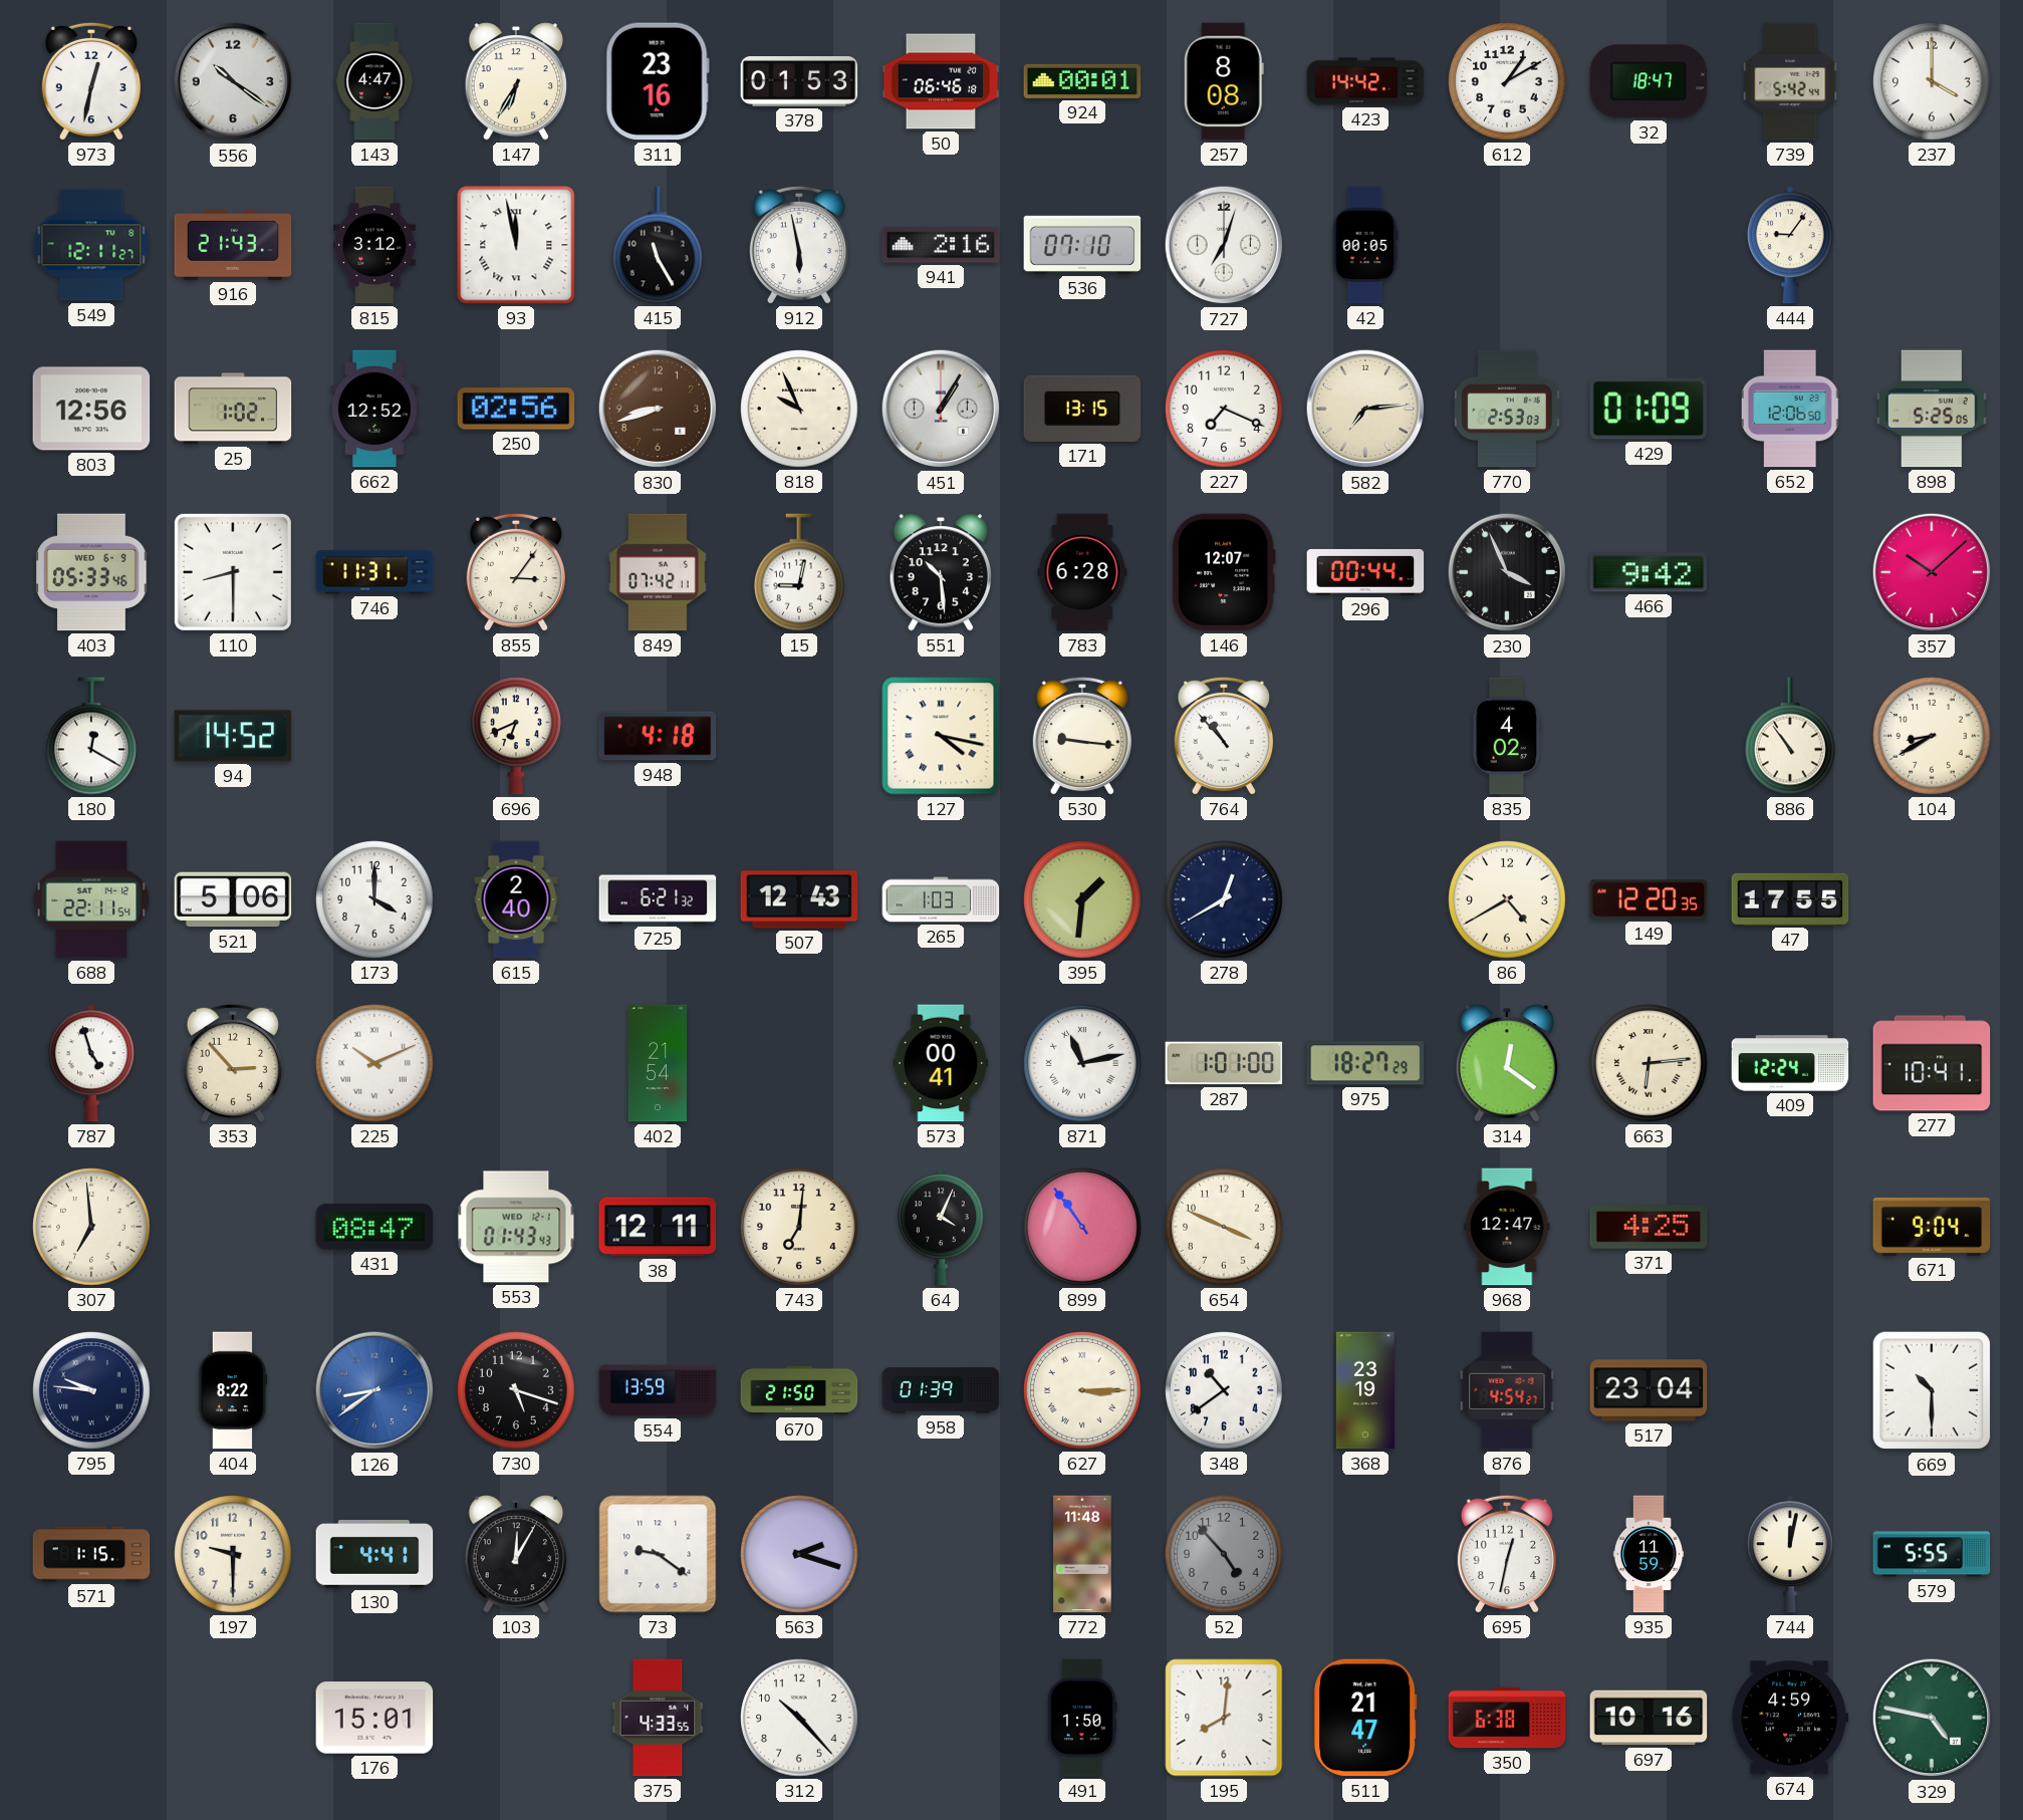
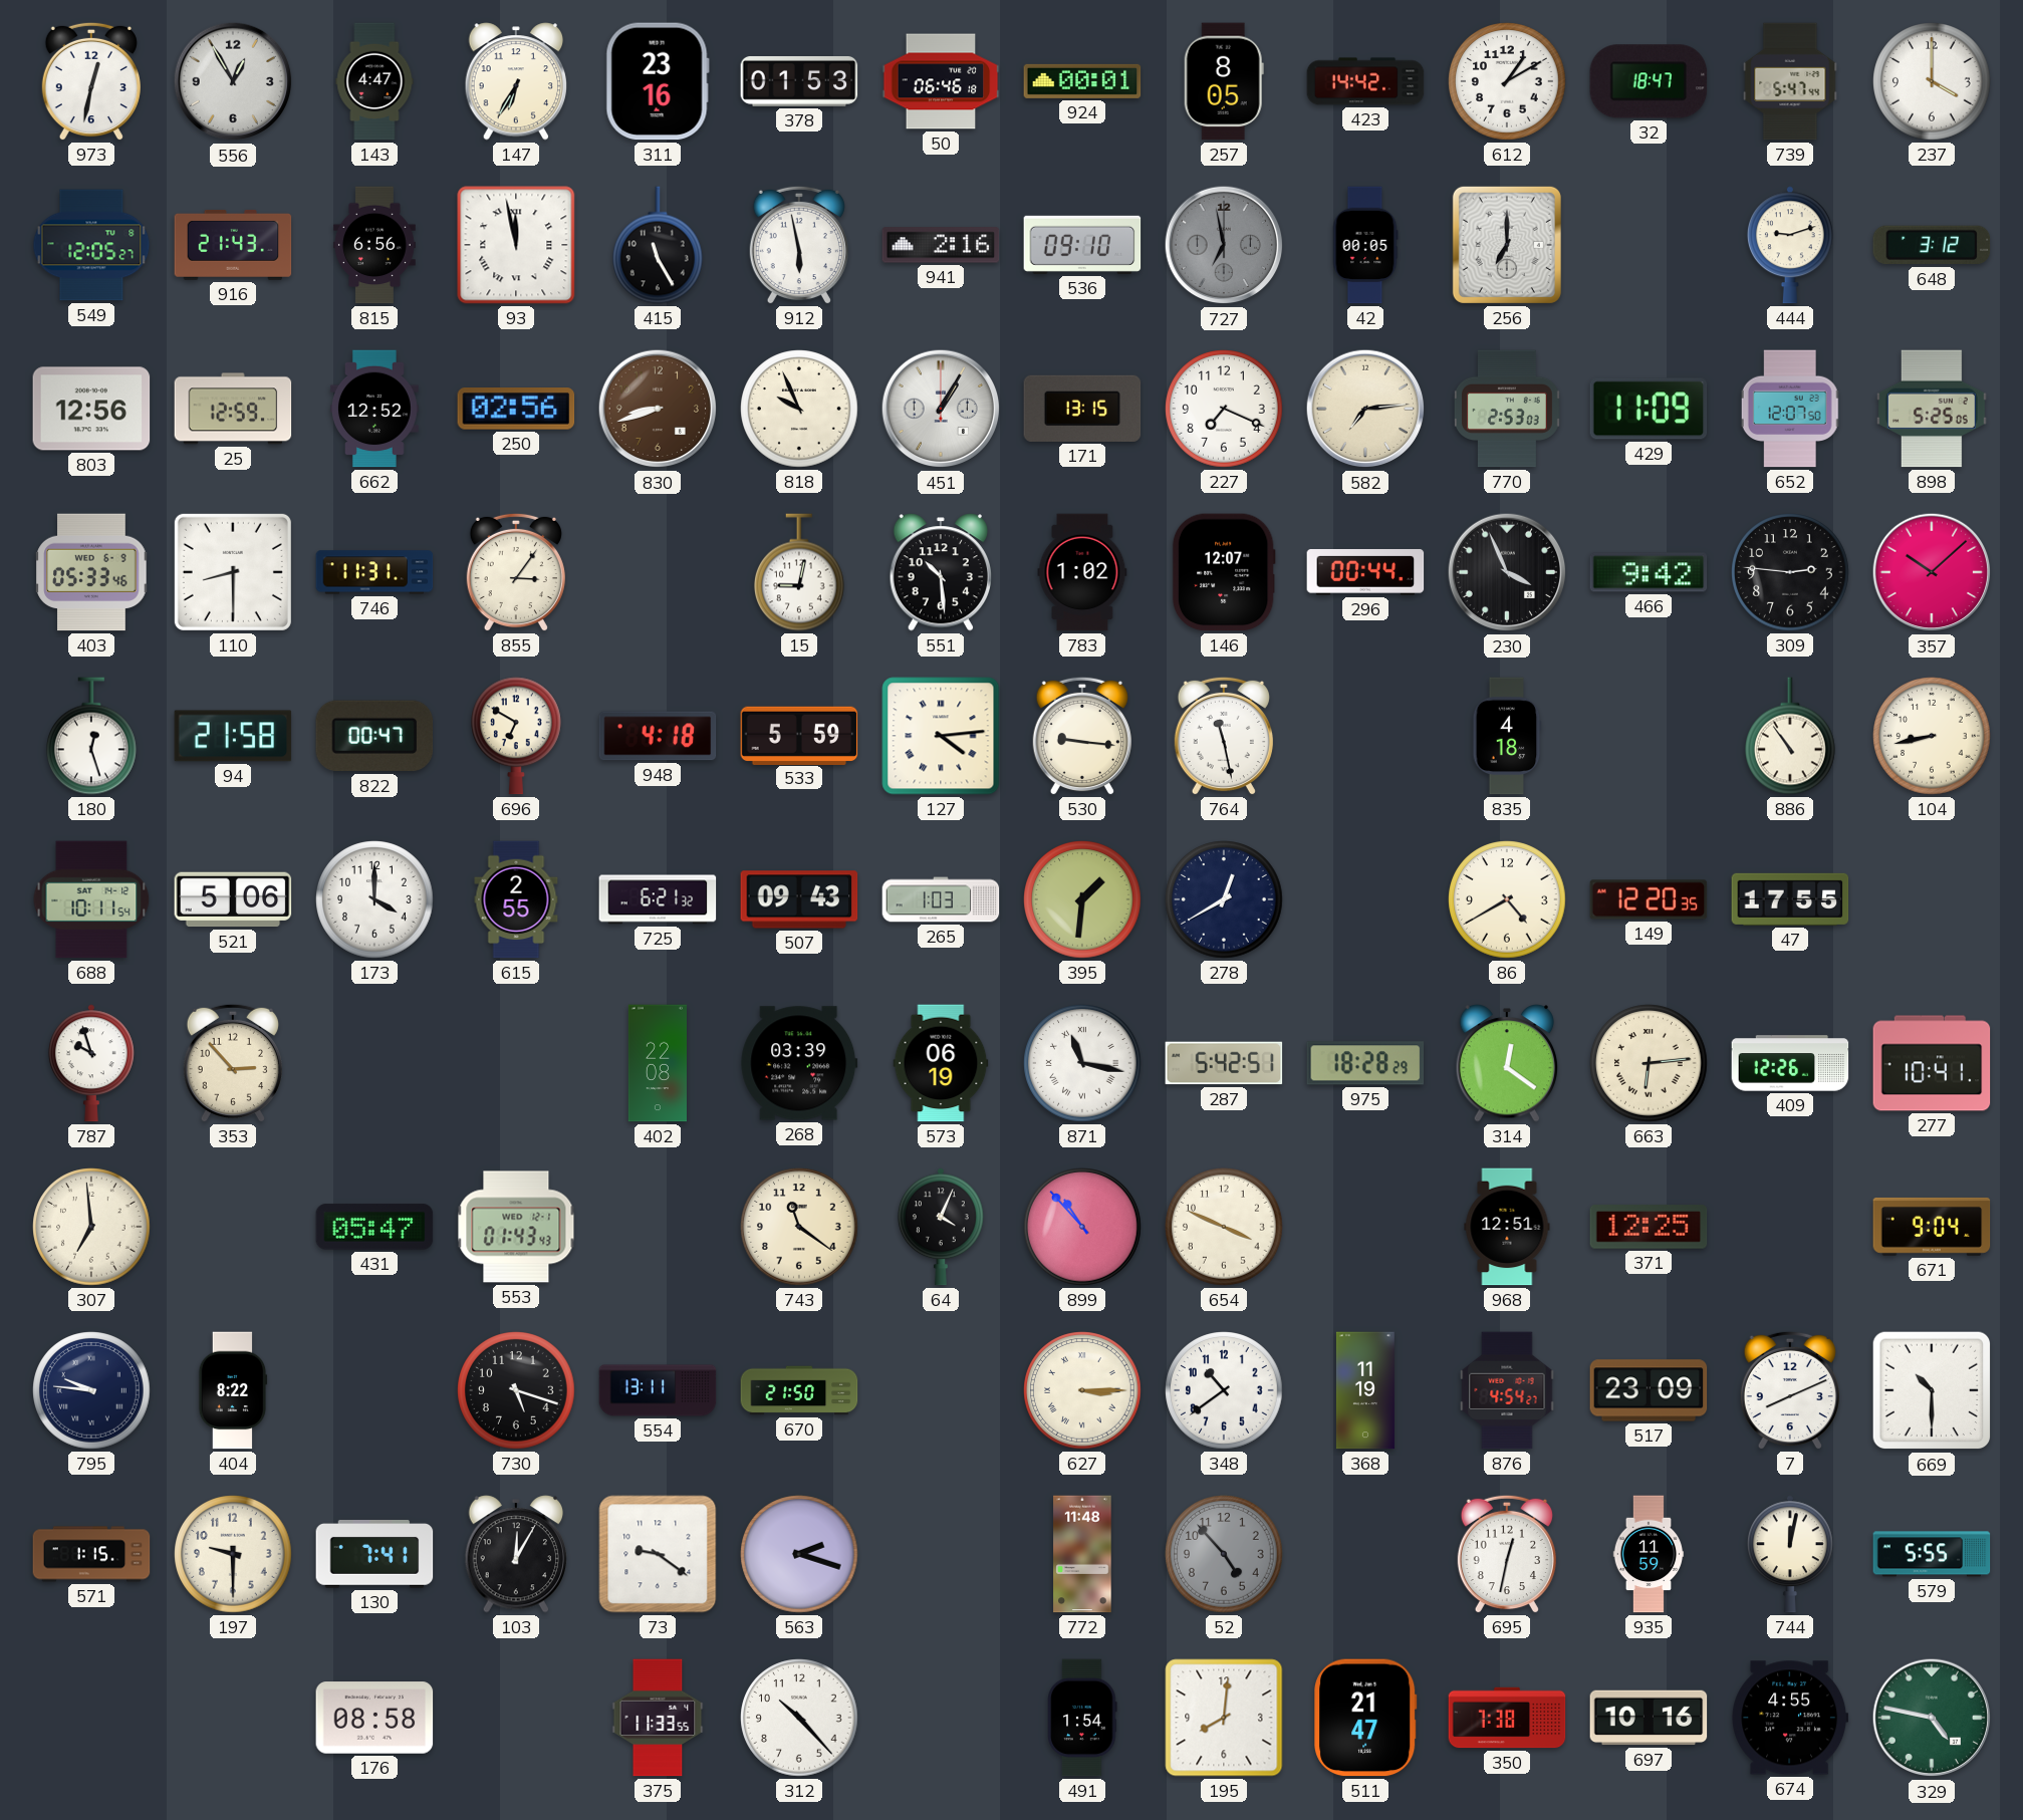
556: 10:21 -> 12:55
257: 8:08 -> 8:05
739: 5:42 -> 5:47
549: 12:11 -> 12:05
815: 3:12 -> 6:56
536: 07:10 -> 09:10
727: 7:03 -> 6:58
727 dial: white -> grey
256: none -> 7:00
444: 9:06 -> 9:12
648: none -> 3:12
25: 1:02 -> 12:59
429: 01:09 -> 11:09
652: 12:06 -> 12:07
849: 07:42 -> none
783: 6:28 -> 1:02
309: none -> 2:46
180: 12:20 -> 12:27
94: 14:52 -> 21:58
822: none -> 00:47
696: 6:41 -> 6:50
533: none -> 5:59
127: 4:17 -> 4:14
764: 10:53 -> 11:28
835: 4:02 -> 4:18
104: 8:40 -> 8:43
688: 22:11 -> 10:11
615: 2:40 -> 2:55
507: 12:43 -> 09:43
787: 4:57 -> 9:57
225: 10:11 -> none
402: 21:54 -> 22:08
268: none -> 03:39
573: 00:41 -> 06:19
871: 11:13 -> 11:17
287: 1:01 -> 5:42
975: 18:27 -> 18:28
409: 12:24 -> 12:26
431: 08:47 -> 05:47
38: 12:11 -> none
743: 7:01 -> 11:21
899: 10:54 -> 10:53
968: 12:47 -> 12:51
371: 4:25 -> 12:25
126: 8:39 -> none
554: 13:59 -> 13:11
958: 01:39 -> none
368: 23:19 -> 11:19
517: 23:04 -> 23:09
7: none -> 8:11
130: 4:41 -> 7:41
176: 15:01 -> 08:58
375: 4:33 -> 11:33
491: 1:50 -> 1:54
350: 6:38 -> 7:38
674: 4:59 -> 4:55
